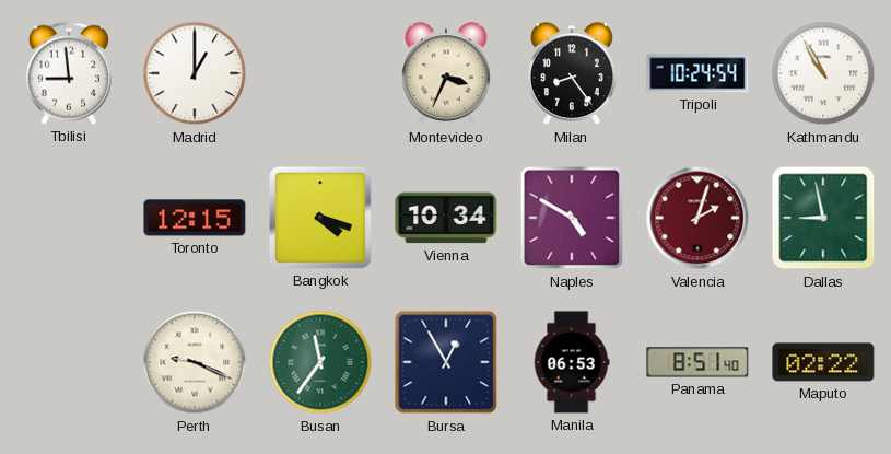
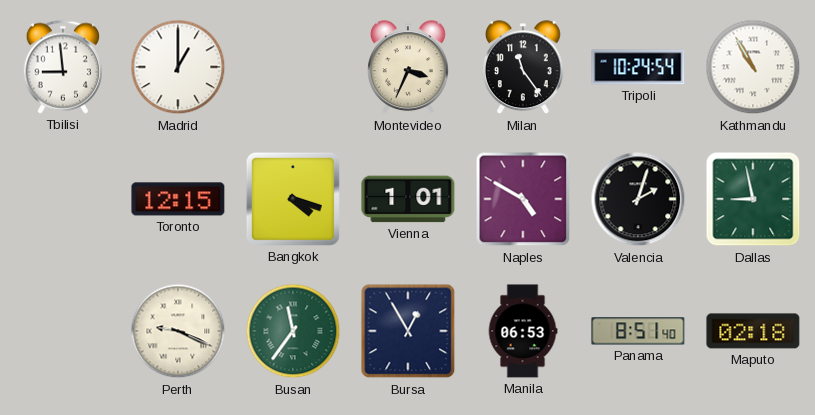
Milan: 8:24 -> 11:24
Vienna: 10:34 -> 1:01
Valencia dial: burgundy -> black
Maputo: 02:22 -> 02:18
